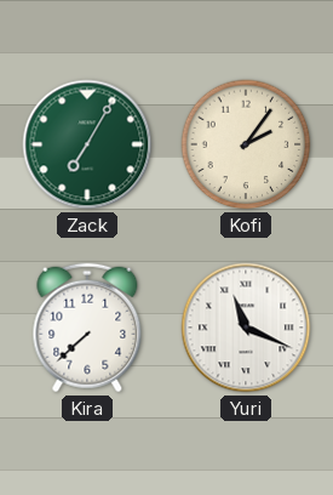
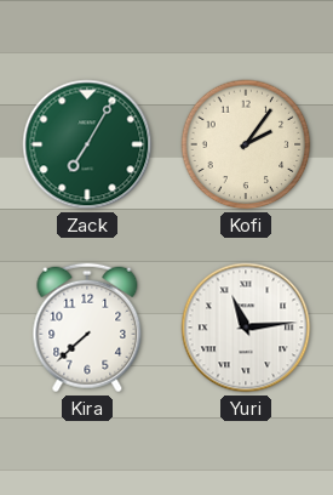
Yuri: 11:19 -> 11:14
